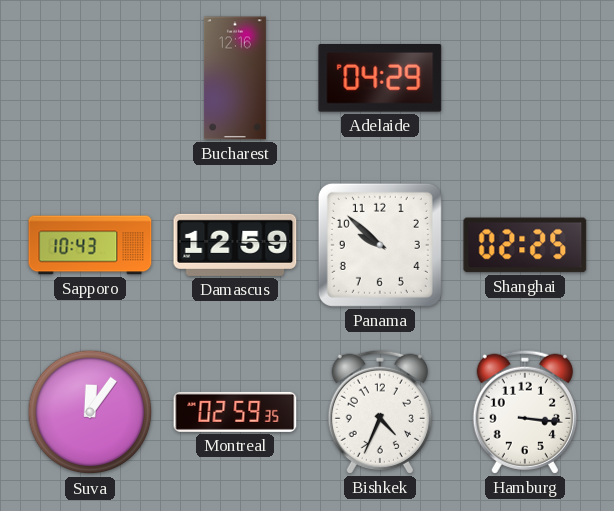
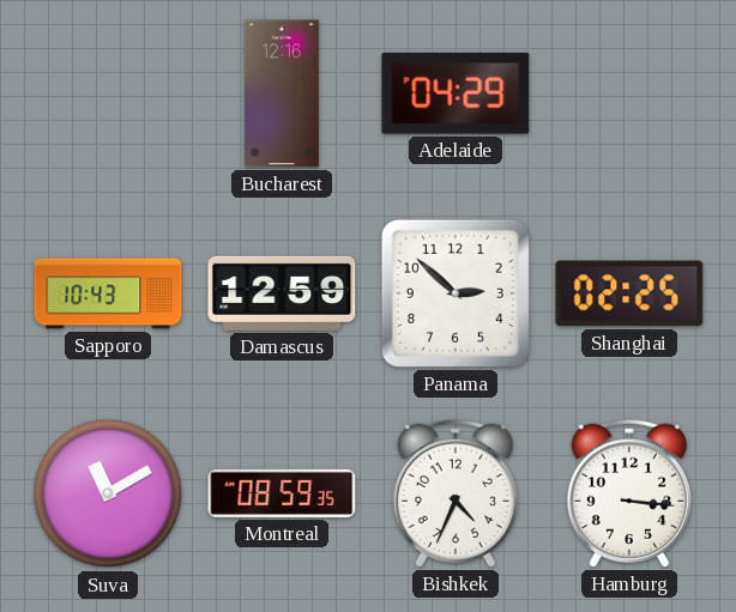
Panama: 9:52 -> 2:52
Suva: 12:06 -> 11:10
Montreal: 02:59 -> 08:59
